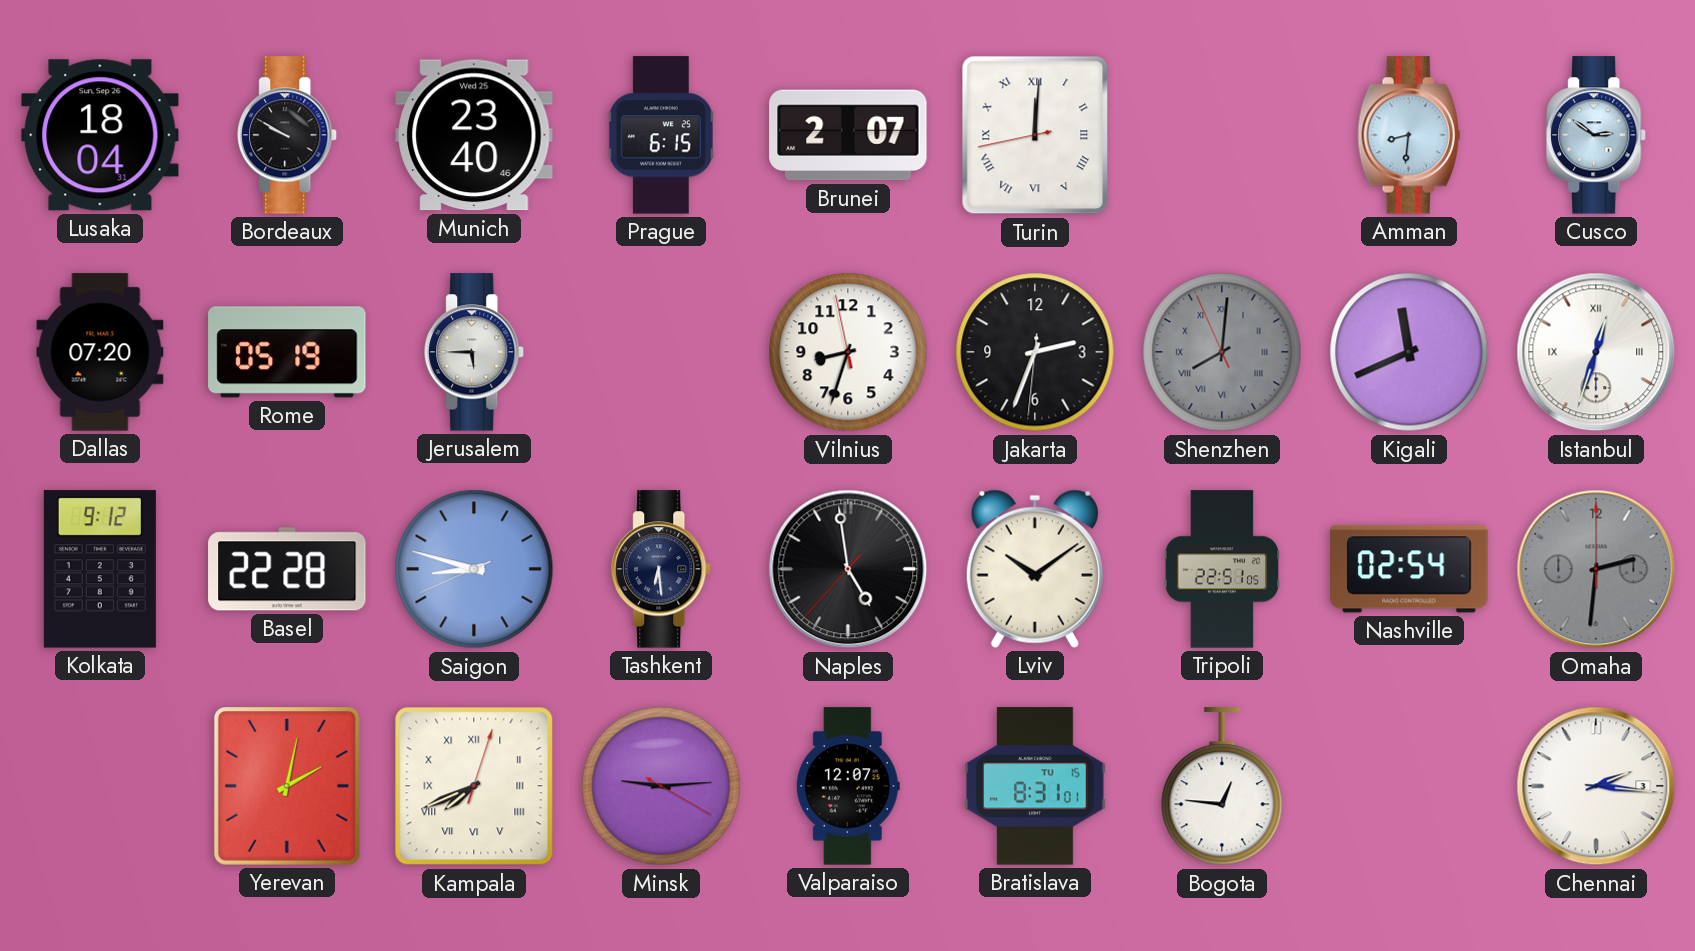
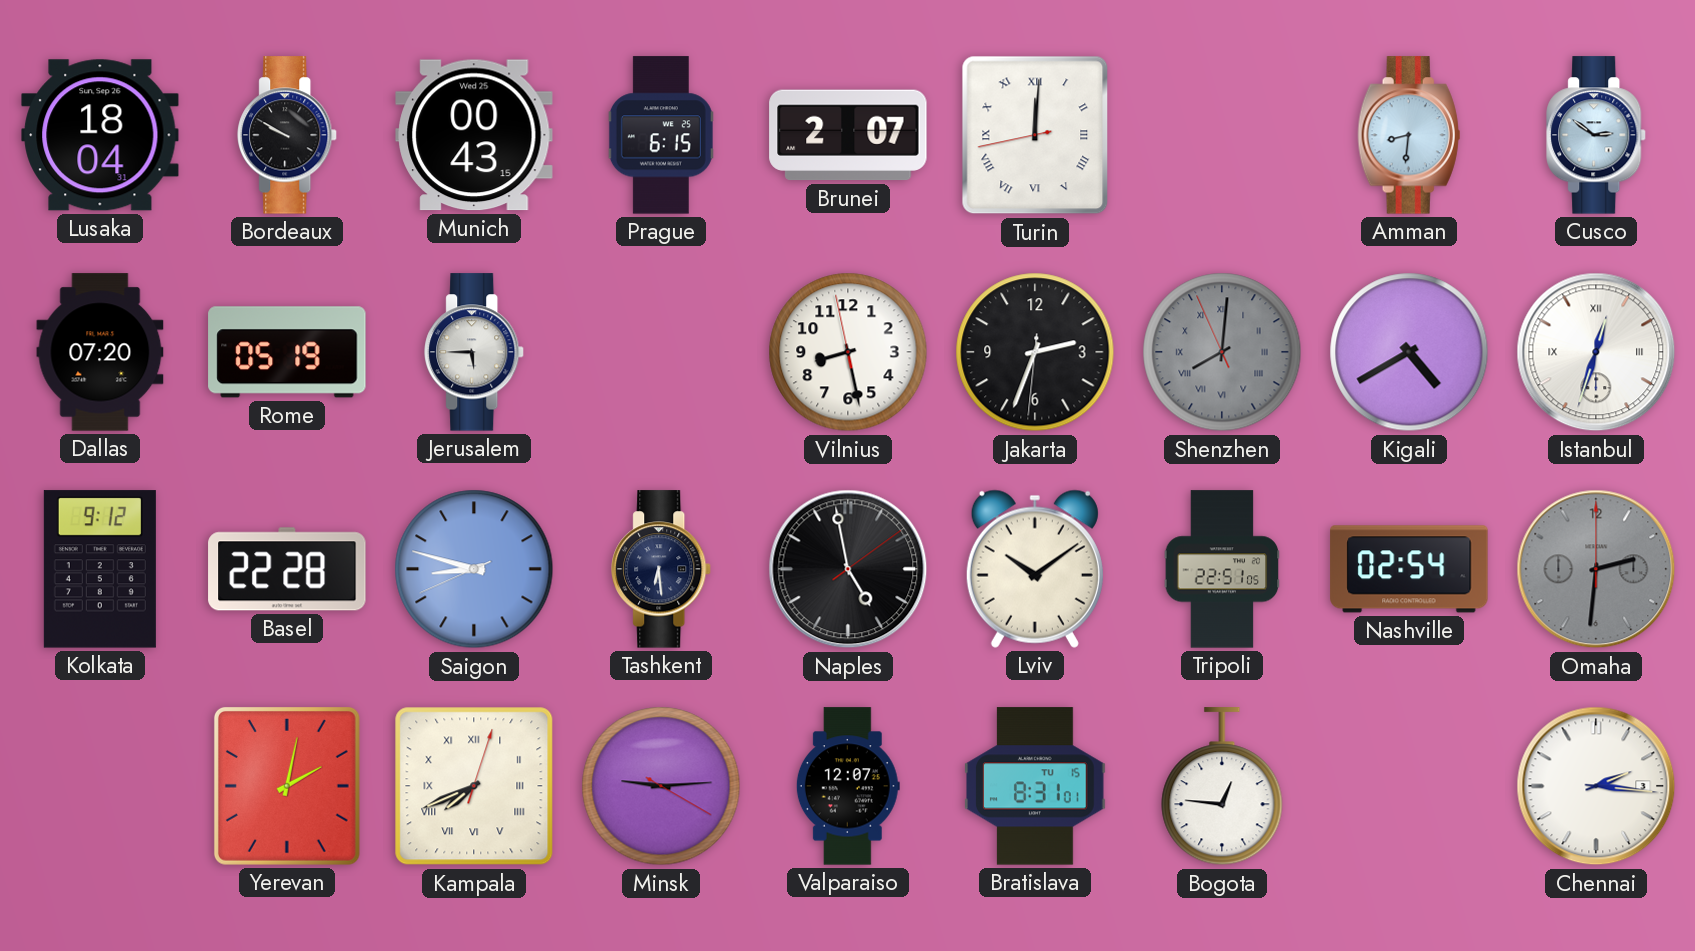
Munich: 23:40 -> 00:43
Vilnius: 8:32 -> 8:27
Kigali: 11:41 -> 4:40
Naples: 4:58:37 -> 4:58:09
